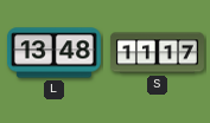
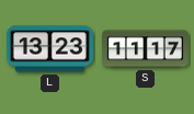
L: 13:48 -> 13:23
